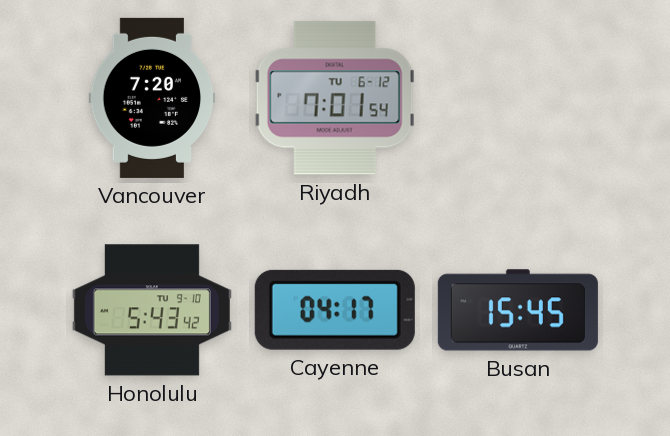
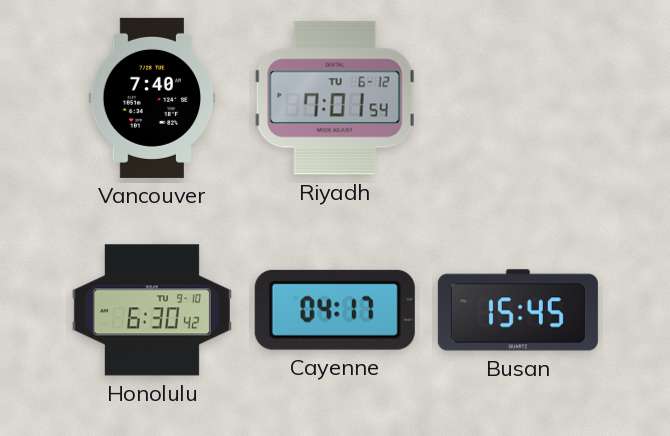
Vancouver: 7:20 -> 7:40
Honolulu: 5:43 -> 6:30
